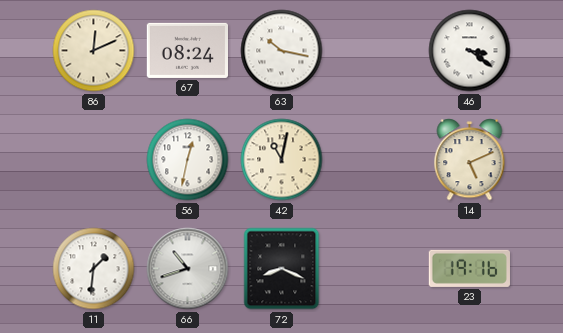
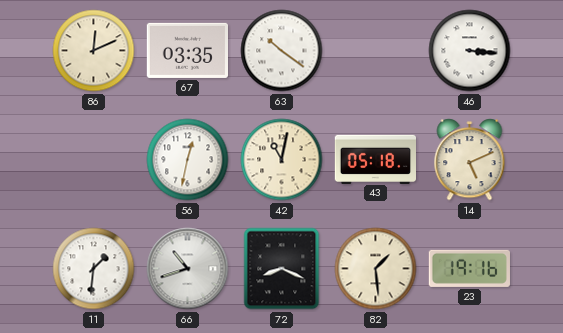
67: 08:24 -> 03:35
63: 10:17 -> 10:21
46: 3:21 -> 3:16
43: none -> 05:18
82: none -> 1:29
